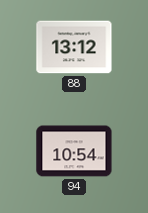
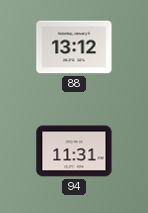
94: 10:54 -> 11:31
